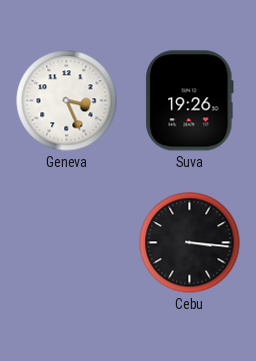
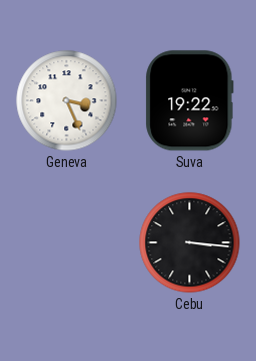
Suva: 19:26 -> 19:22
